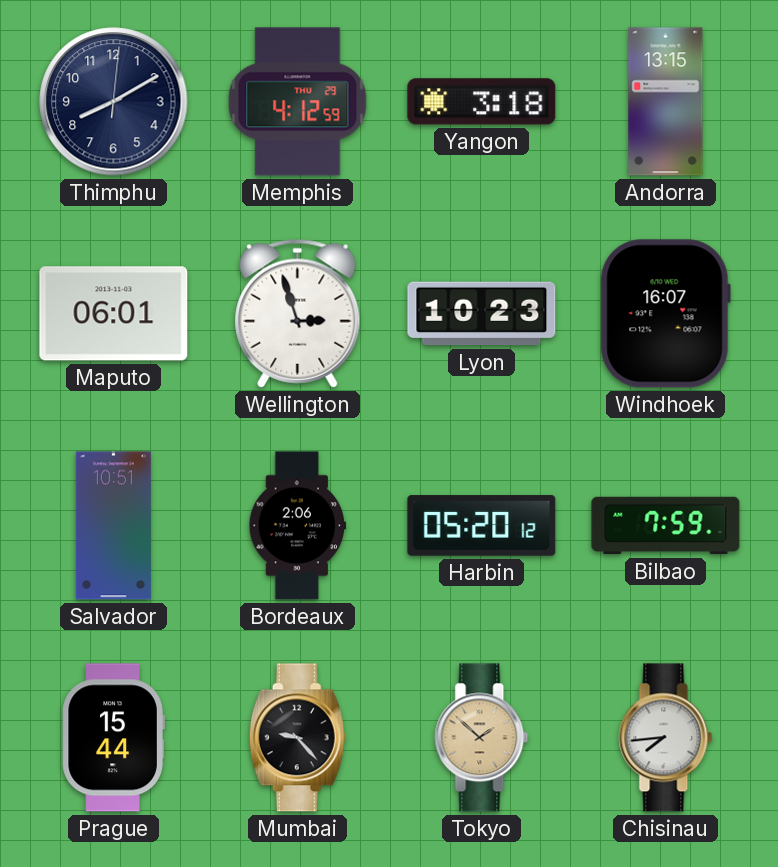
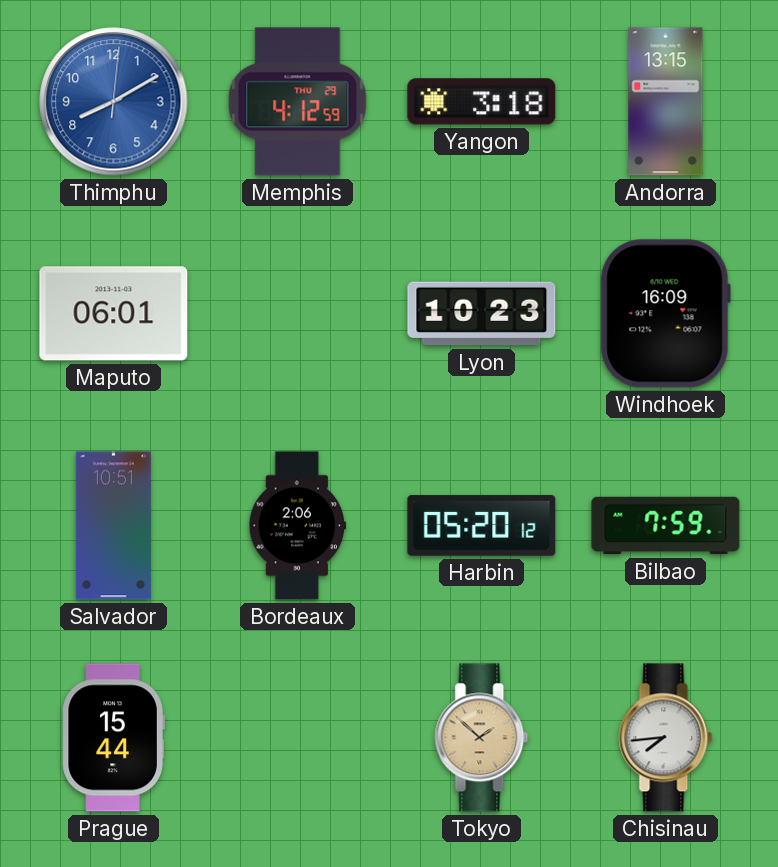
Thimphu dial: navy -> blue
Wellington: 2:57 -> none
Windhoek: 16:07 -> 16:09
Mumbai: 9:23 -> none
